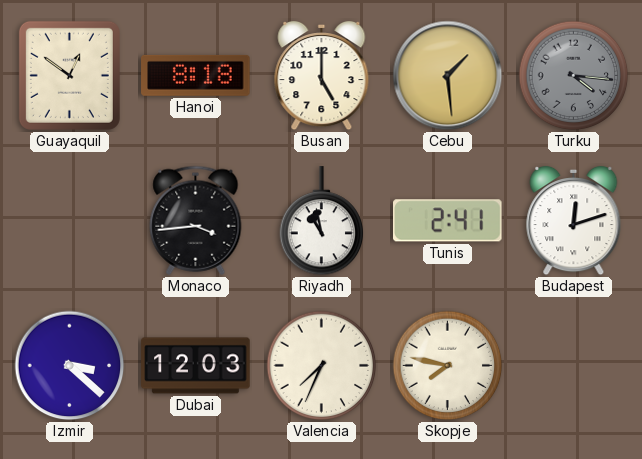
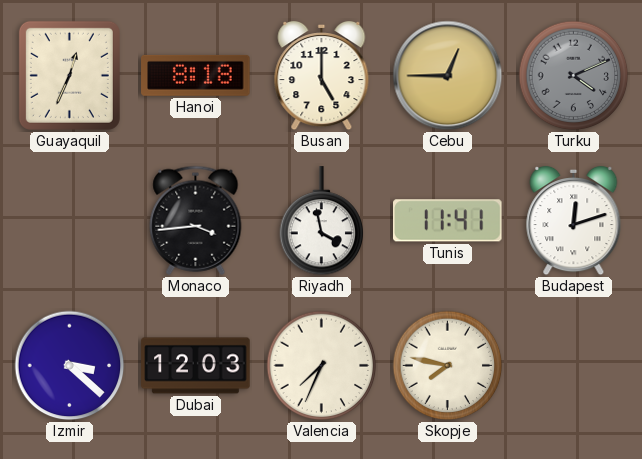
Guayaquil: 12:51 -> 12:34
Cebu: 1:29 -> 12:45
Turku: 4:16 -> 4:11
Riyadh: 10:58 -> 3:58
Tunis: 2:41 -> 11:41
